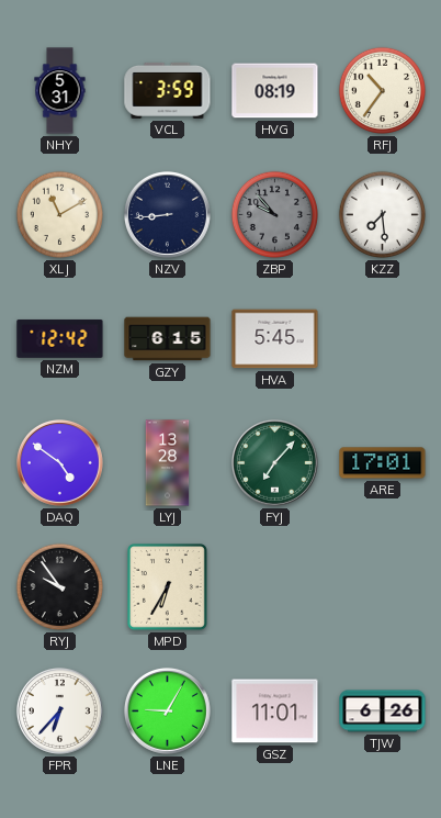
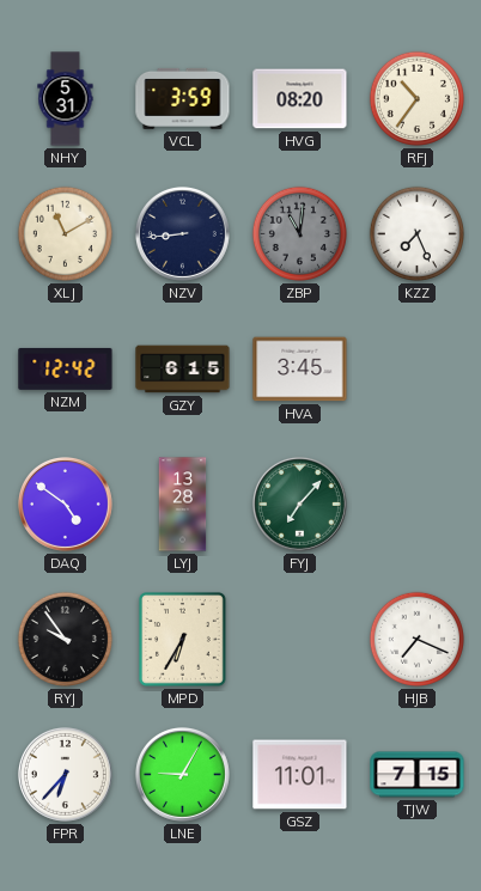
HVG: 08:19 -> 08:20
ZBP: 9:53 -> 11:01
KZZ: 7:29 -> 7:26
HVA: 5:45 -> 3:45
ARE: 17:01 -> none
HJB: none -> 7:19
TJW: 6:26 -> 7:15
